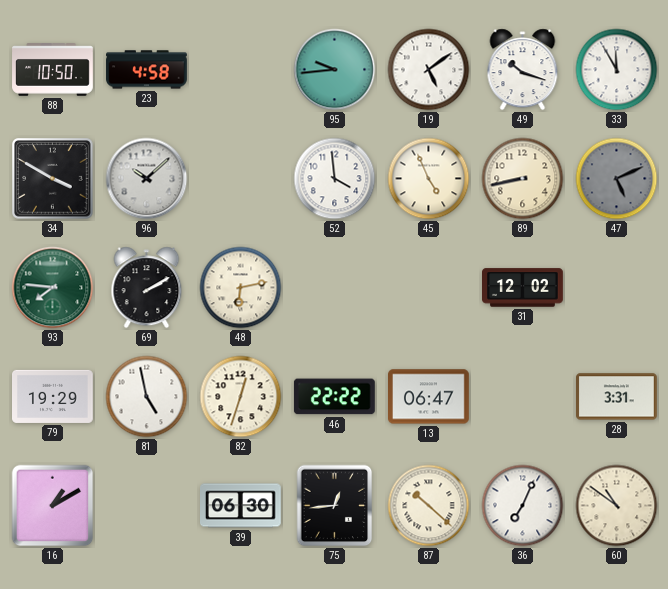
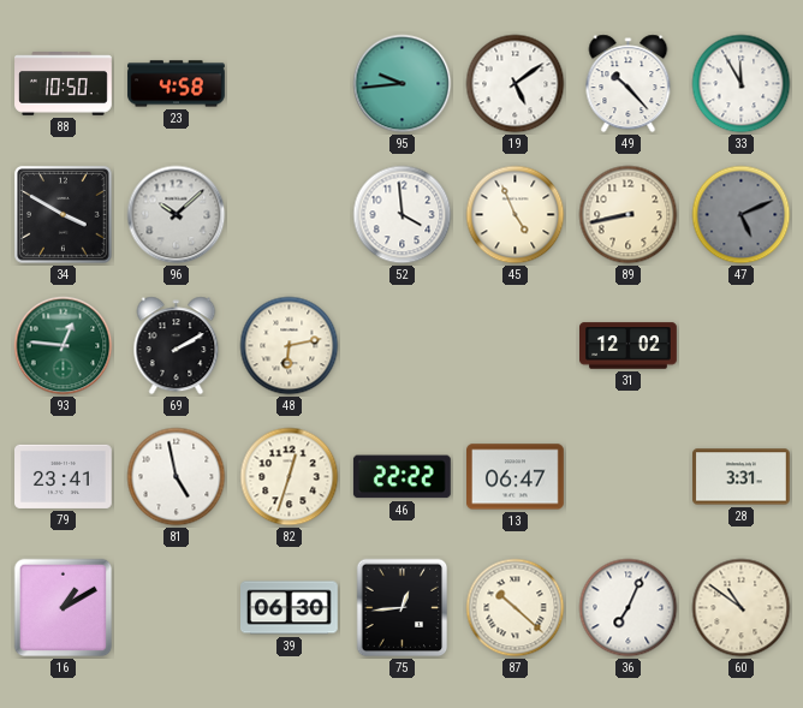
49: 10:18 -> 10:23
93: 7:46 -> 12:46
79: 19:29 -> 23:41
